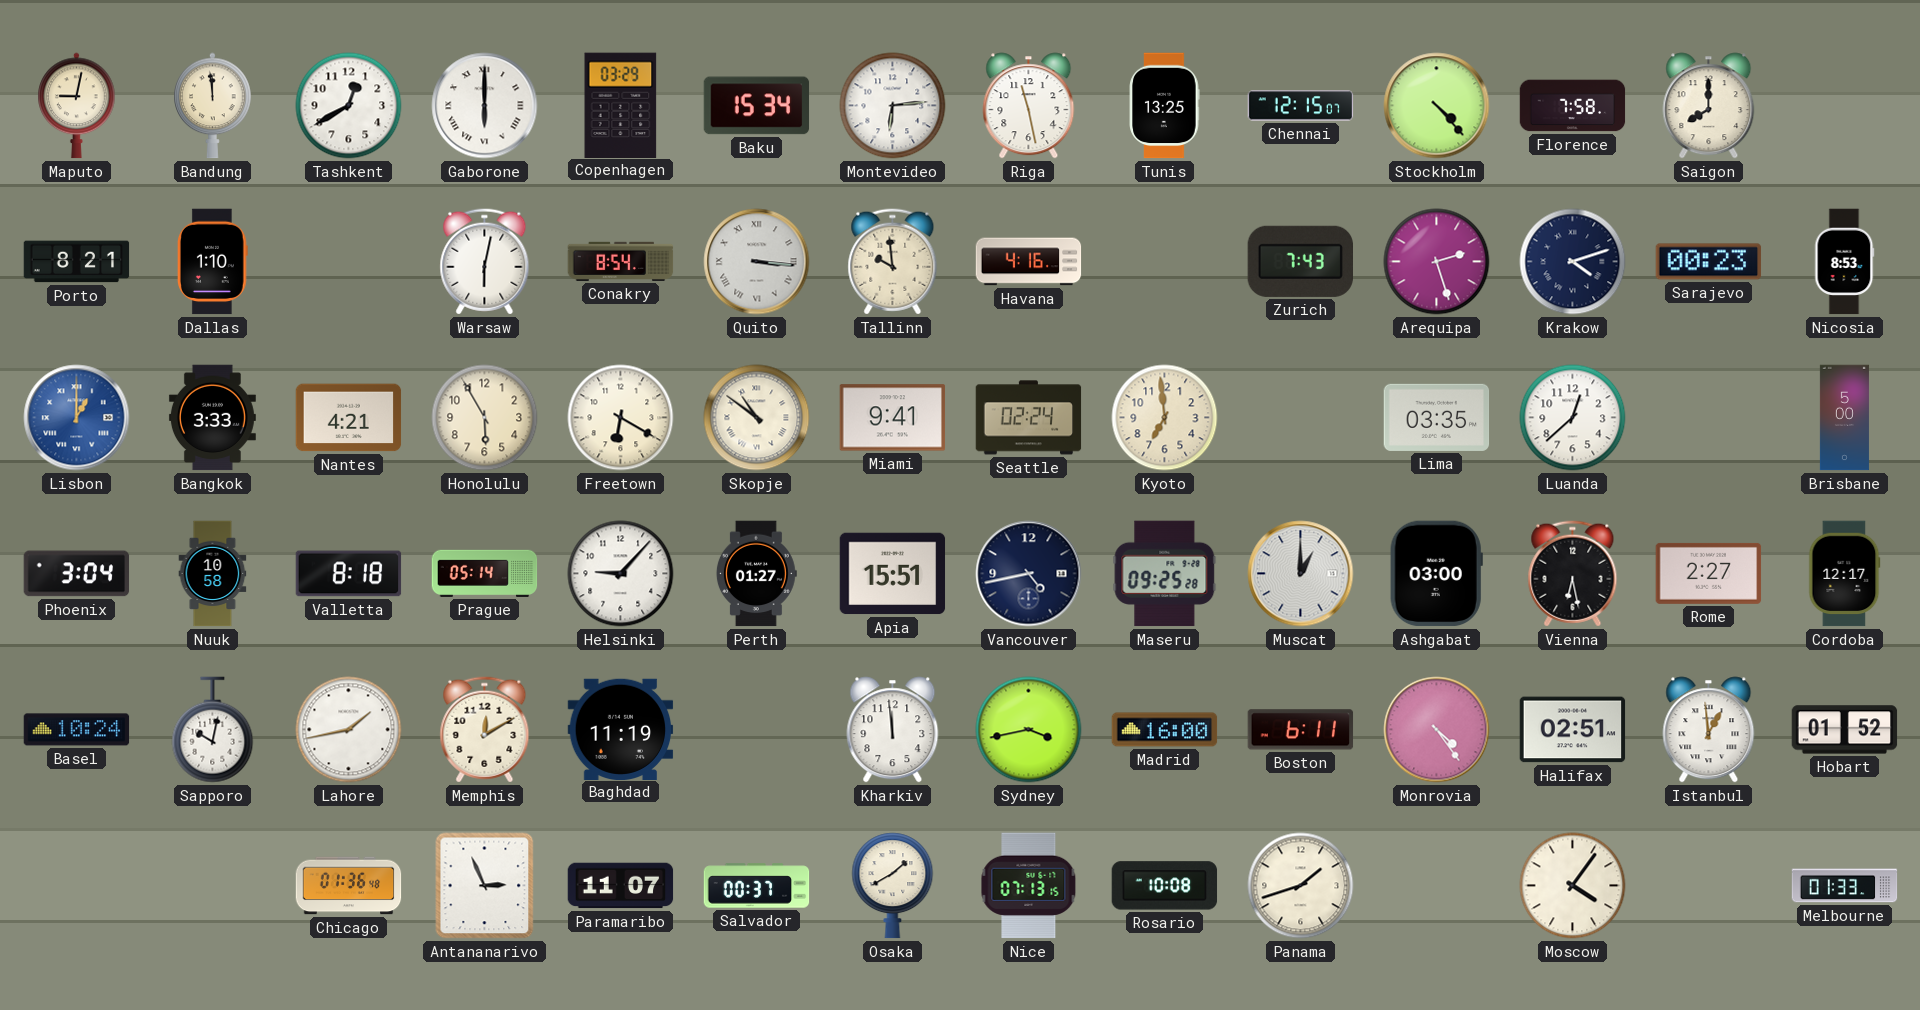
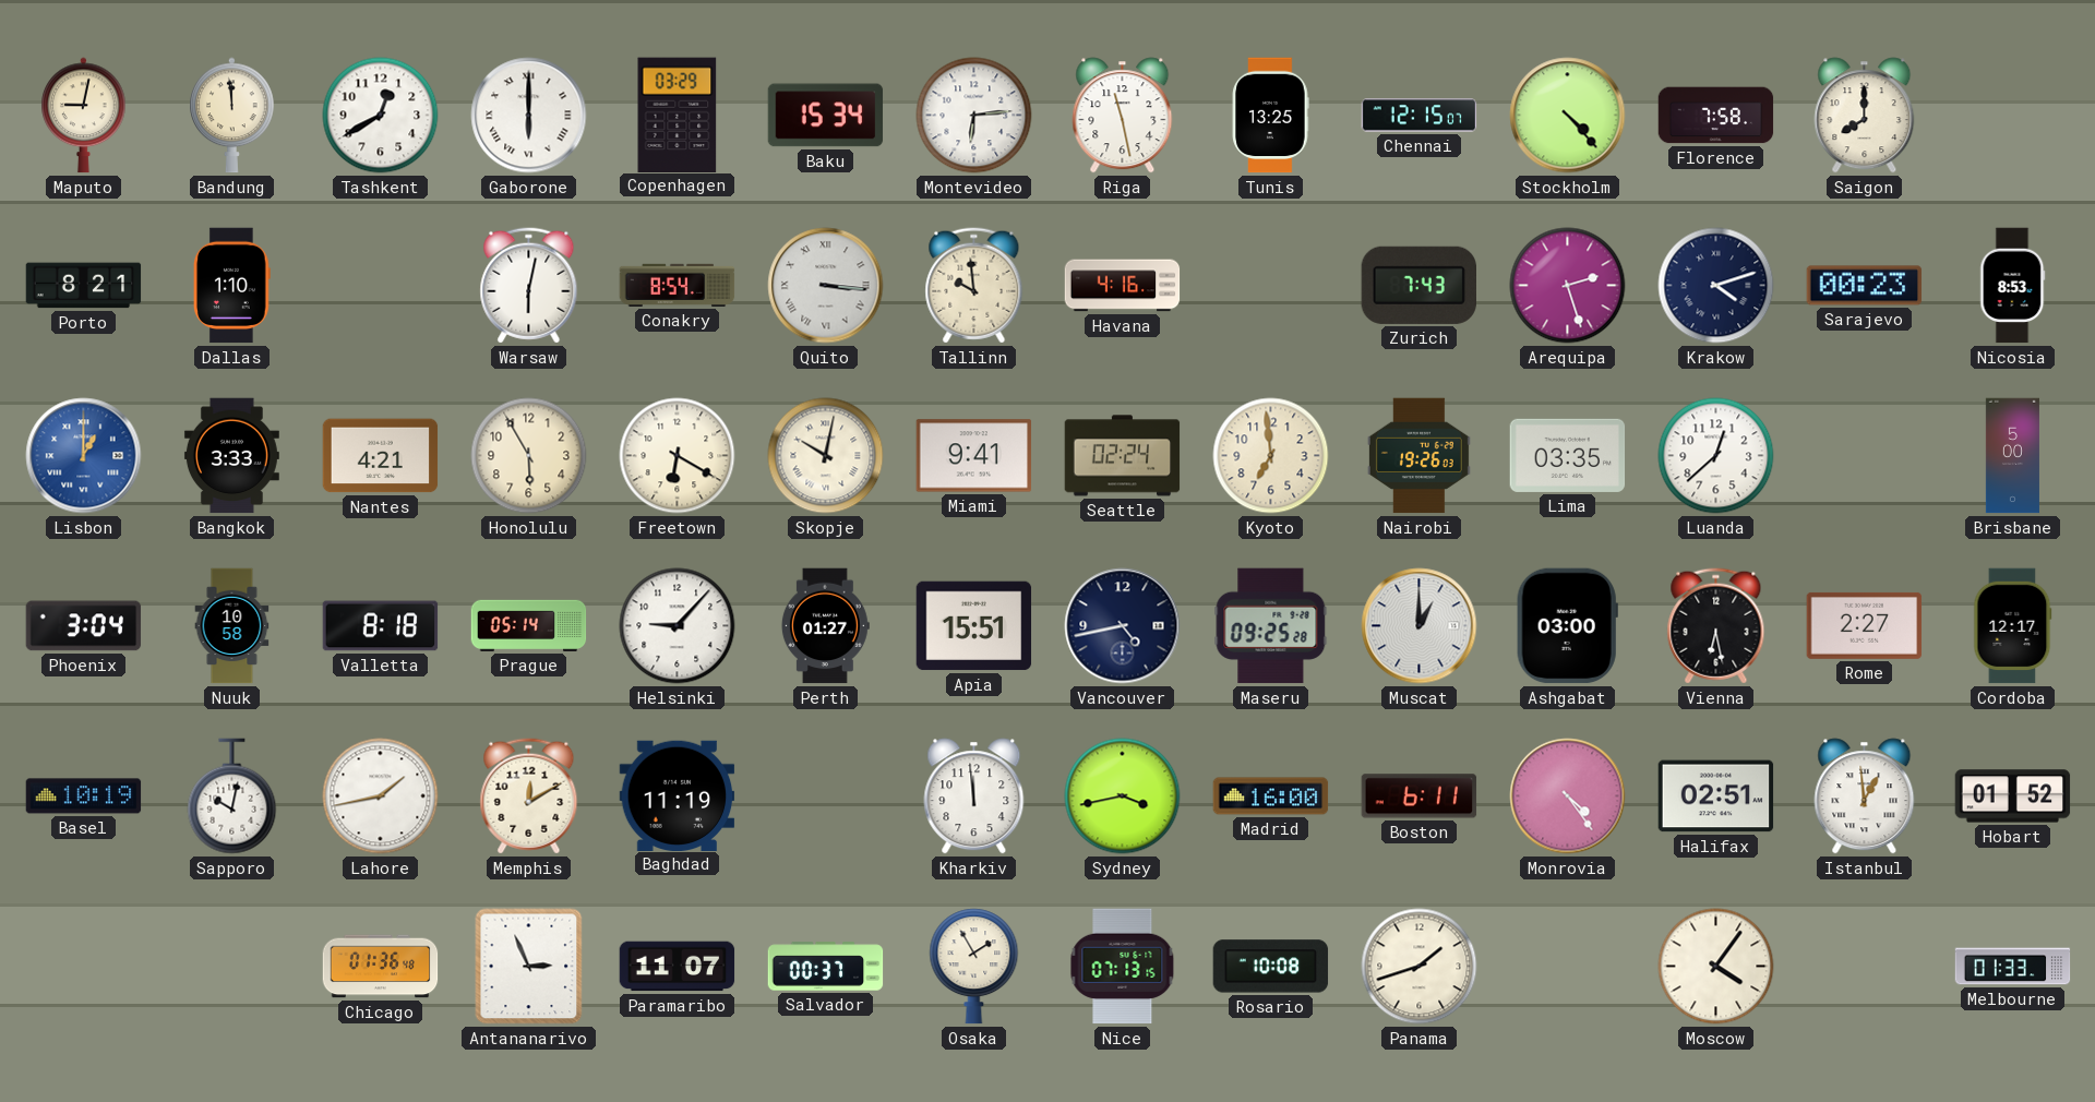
Skopje: 10:51 -> 10:02
Nairobi: none -> 19:26
Basel: 10:24 -> 10:19
Osaka: 1:40 -> 1:55
